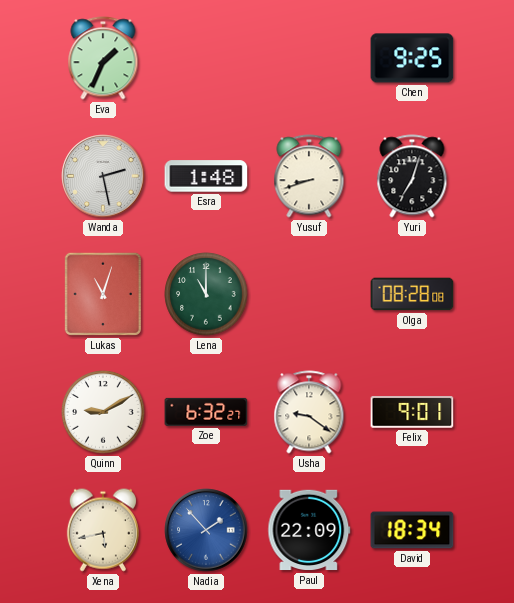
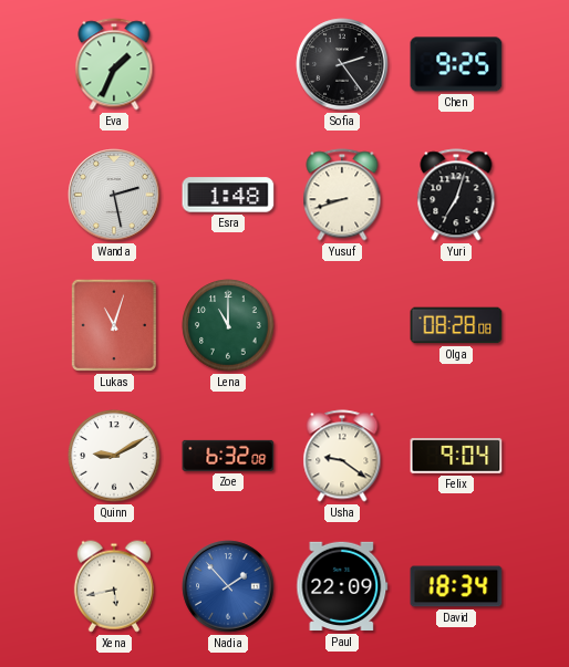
Sofia: none -> 2:24
Zoe: 6:32:27 -> 6:32:08
Felix: 9:01 -> 9:04
